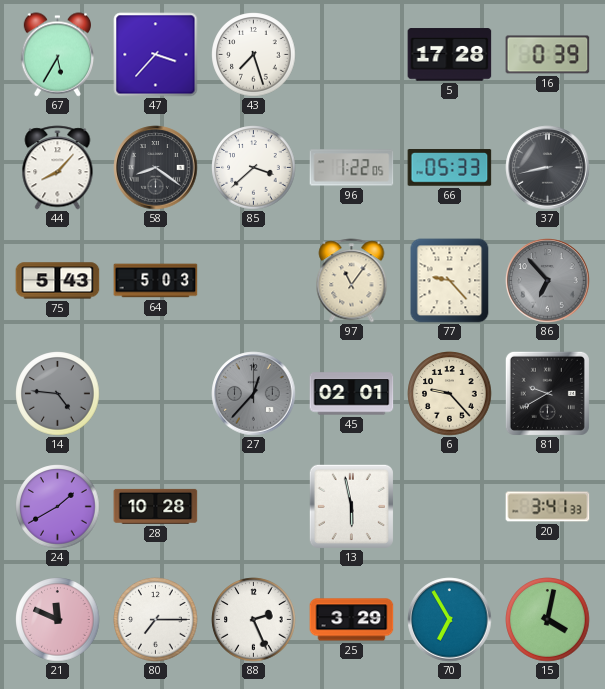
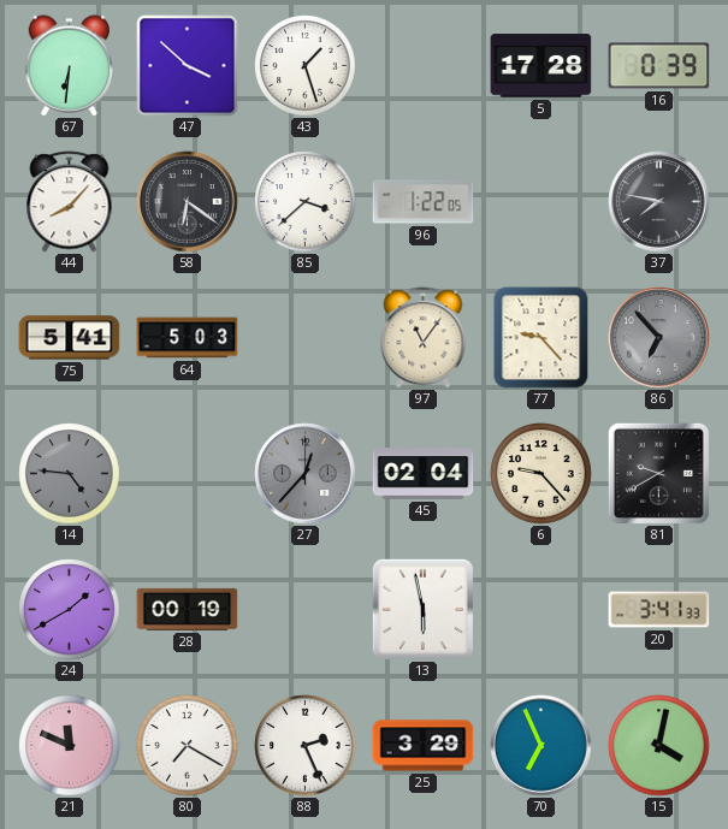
67: 5:35 -> 6:31
47: 3:37 -> 3:52
43: 7:27 -> 1:27
58: 8:21 -> 6:21
66: 05:33 -> none
37: 8:43 -> 7:47
75: 5:43 -> 5:41
45: 02:01 -> 02:04
28: 10:28 -> 00:19
80: 7:15 -> 7:20
70: 6:55 -> 6:56
